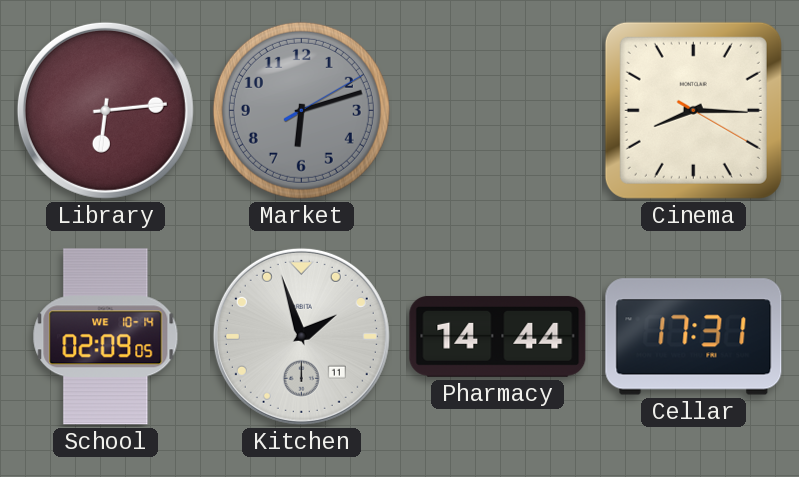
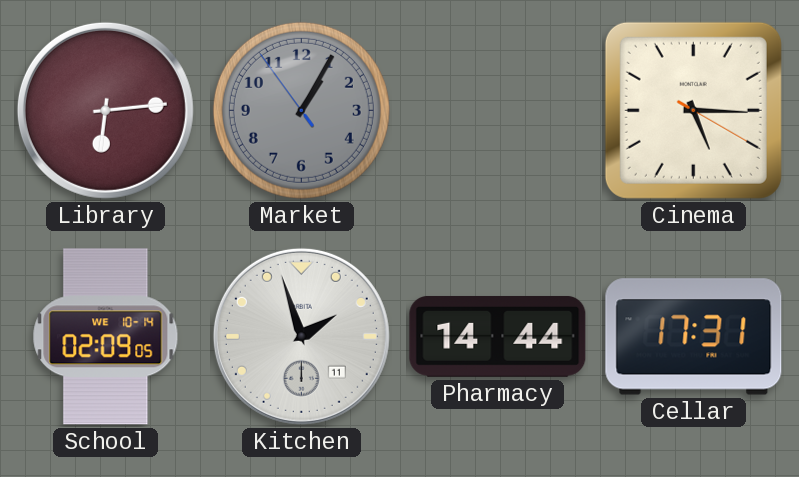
Market: 6:12 -> 1:04
Cinema: 8:15 -> 5:15
